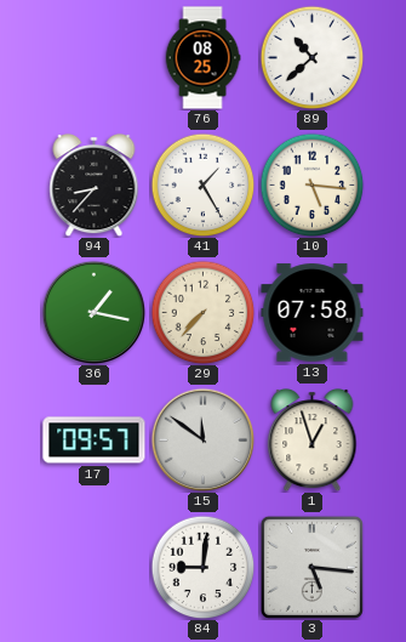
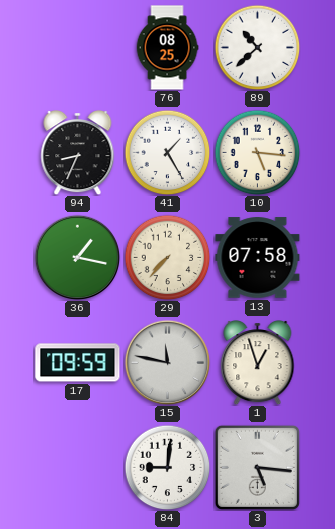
94: 8:37 -> 8:34
17: 09:57 -> 09:59
15: 11:51 -> 11:47
